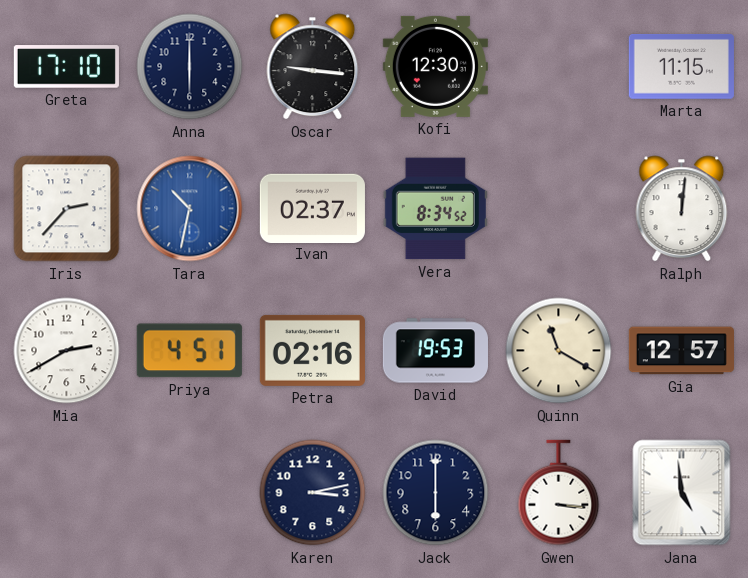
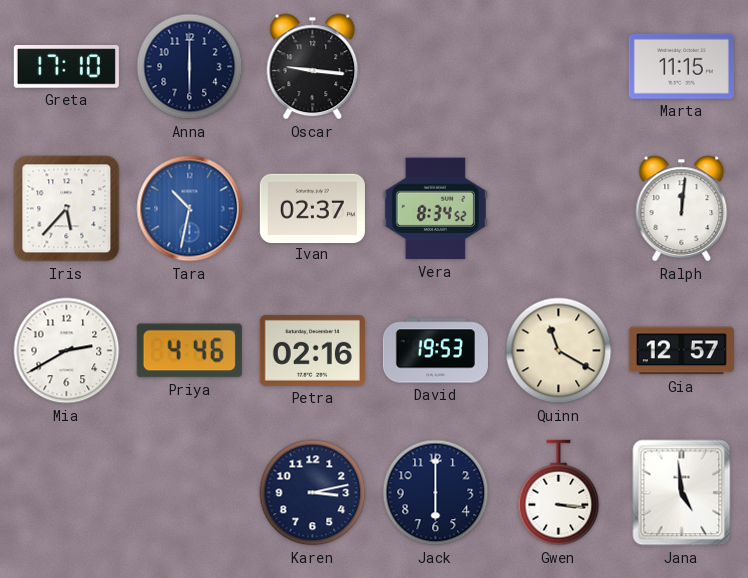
Kofi: 12:30 -> none
Iris: 2:37 -> 5:37
Priya: 4:51 -> 4:46
